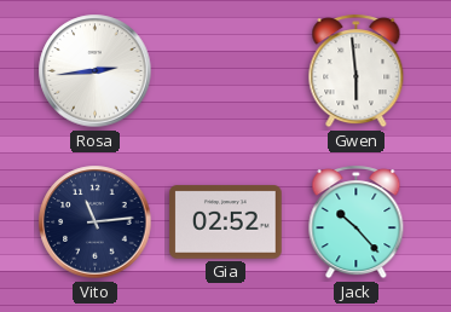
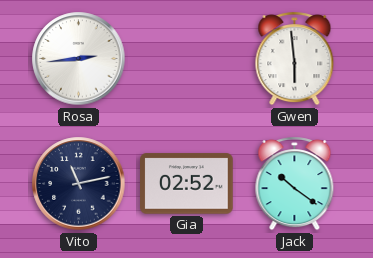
Vito: 11:14 -> 11:13
Jack: 10:23 -> 10:21
